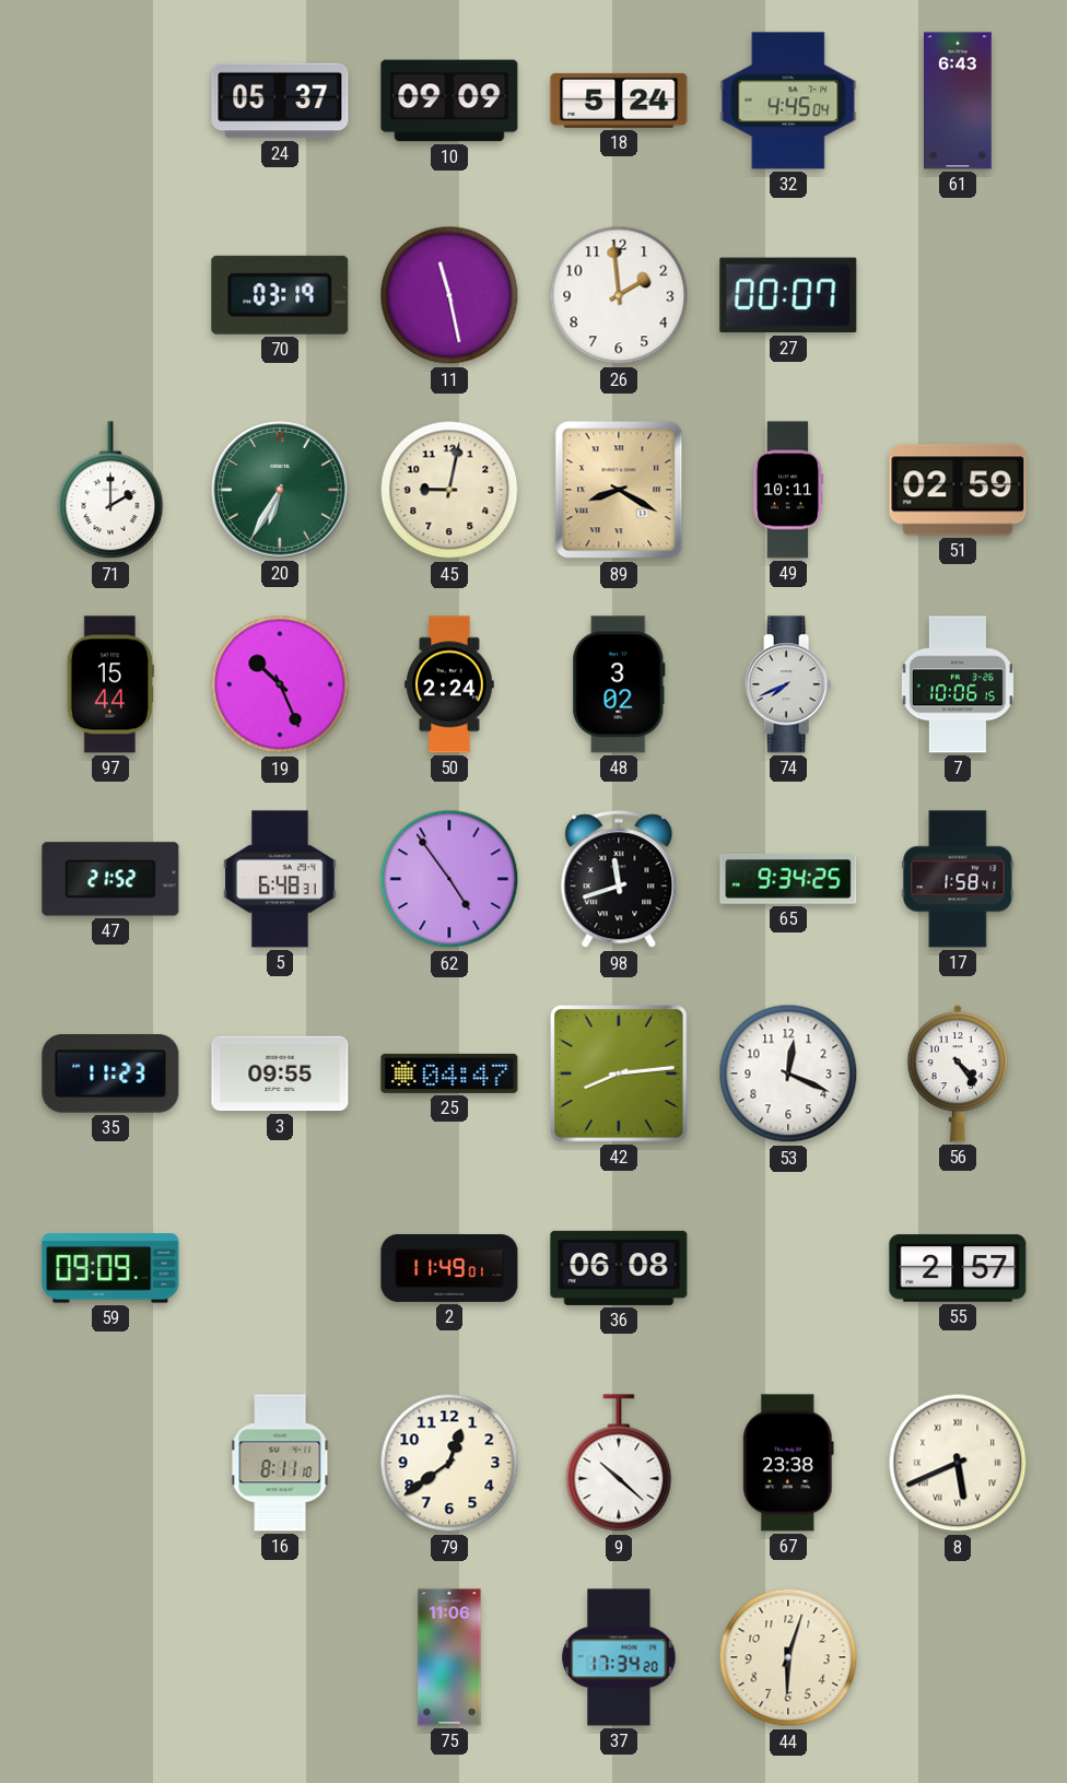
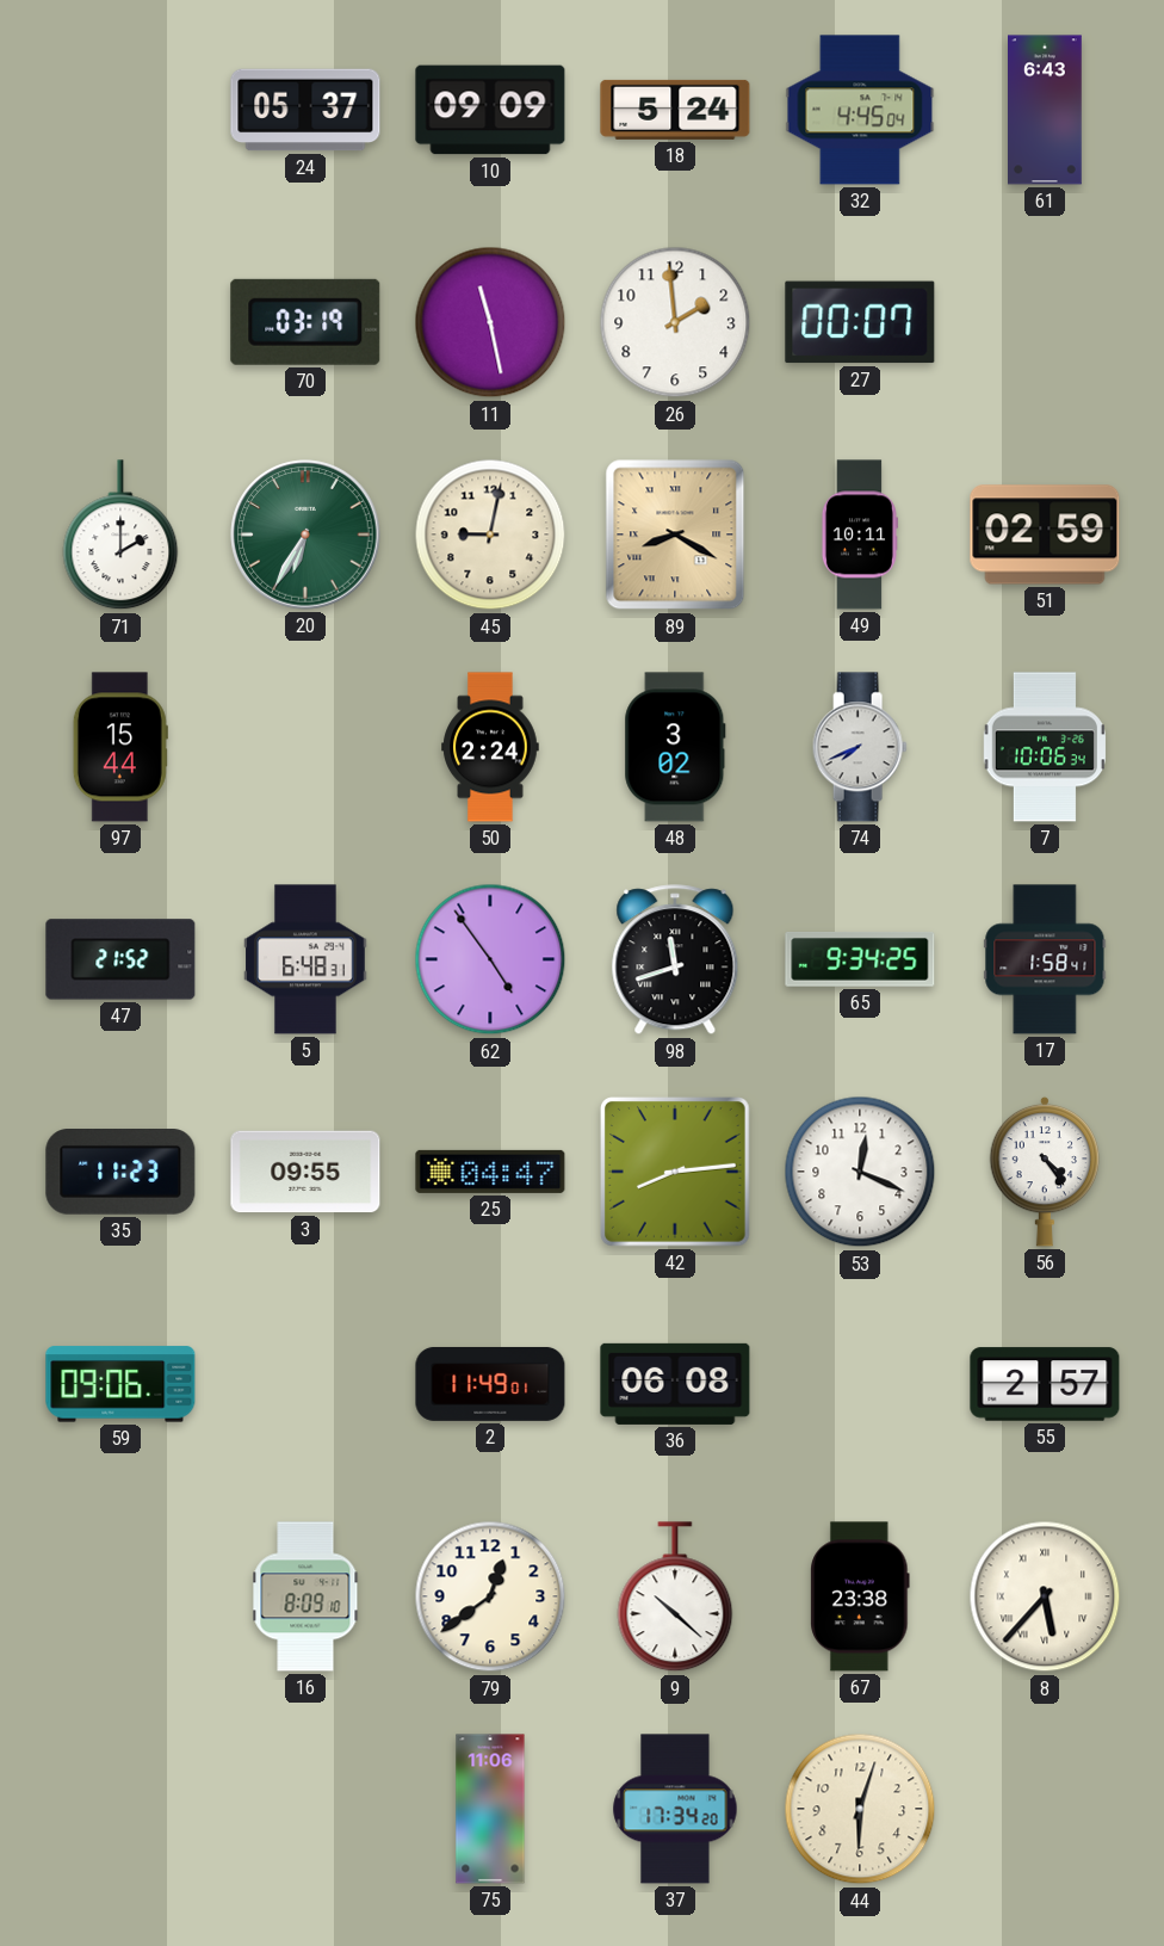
19: 10:26 -> none
7: 10:06:15 -> 10:06:34
59: 09:09 -> 09:06
16: 8:11 -> 8:09
8: 5:41 -> 5:37
